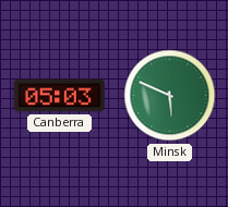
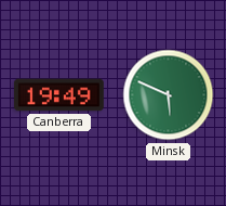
Canberra: 05:03 -> 19:49
